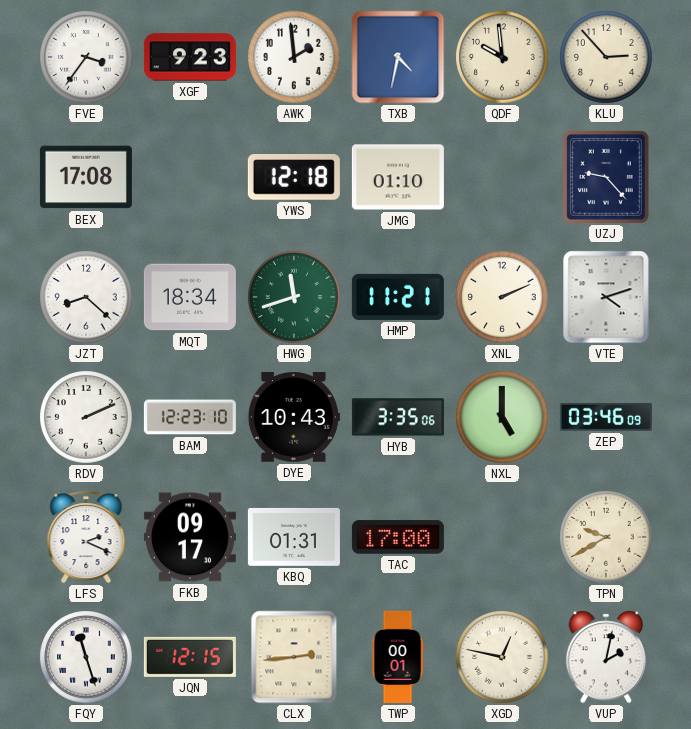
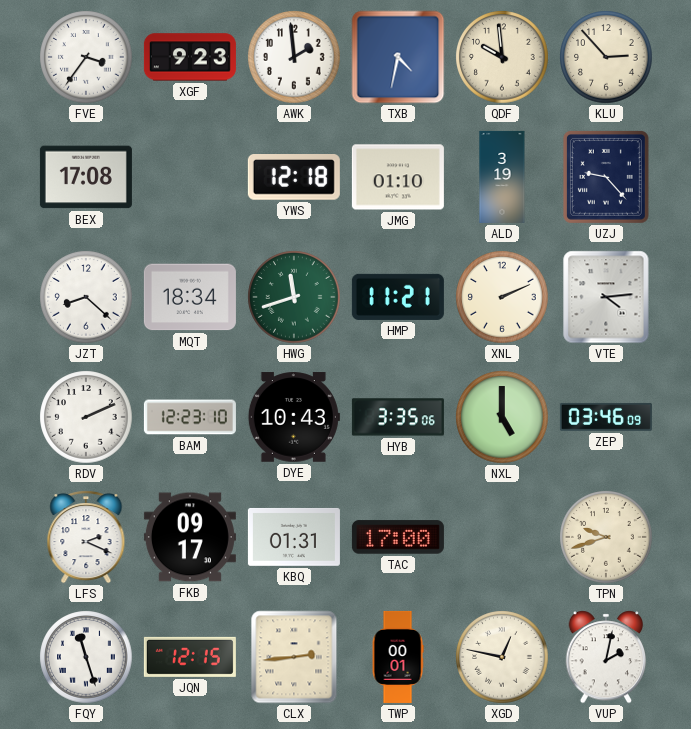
ALD: none -> 3:19
VTE: 4:12 -> 4:14
TPN: 9:40 -> 9:42
